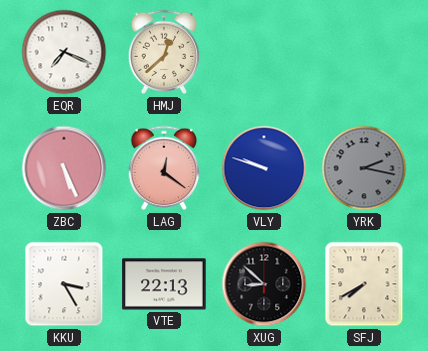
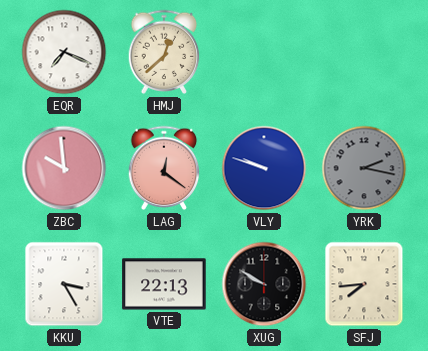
ZBC: 5:26 -> 9:59
XUG: 8:52 -> 9:50
SFJ: 7:40 -> 7:44
